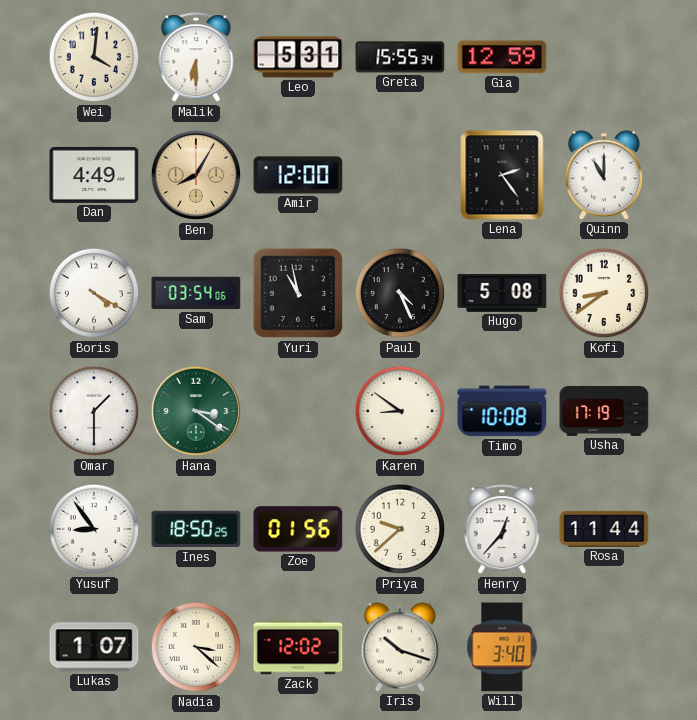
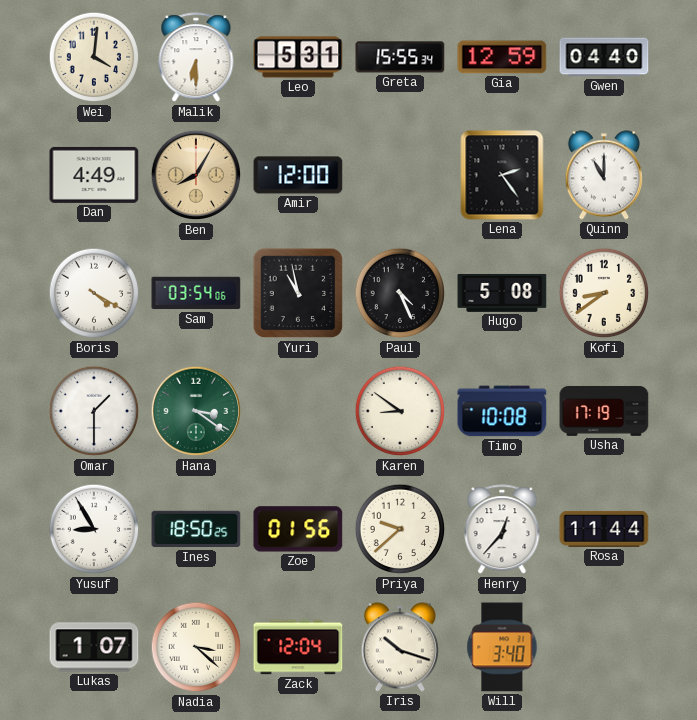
Gwen: none -> 04:40
Yusuf: 8:54 -> 8:55
Zack: 12:02 -> 12:04
